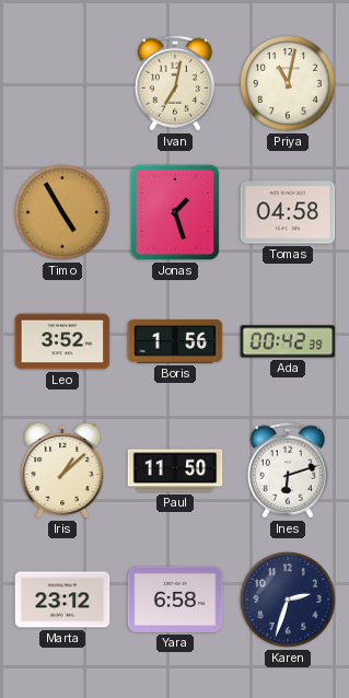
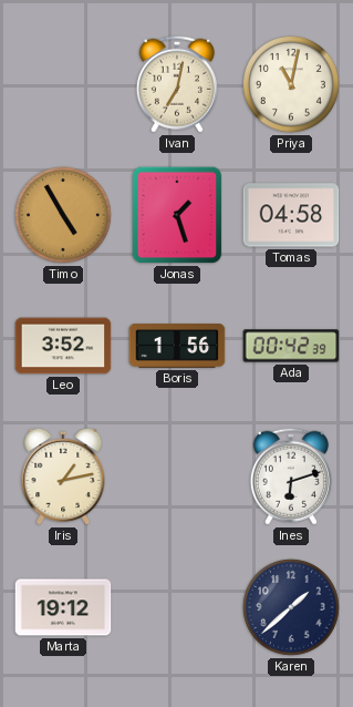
Iris: 1:08 -> 1:13
Paul: 11:50 -> none
Marta: 23:12 -> 19:12
Yara: 6:58 -> none
Karen: 2:33 -> 1:38
